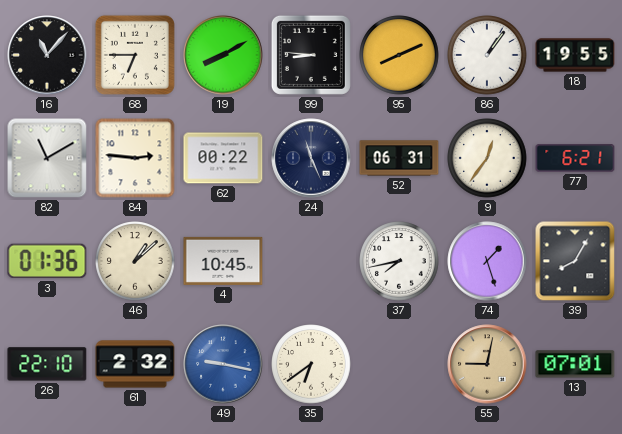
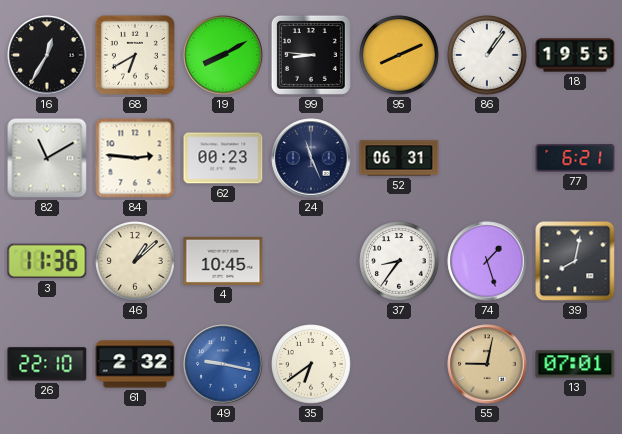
16: 11:07 -> 12:35
68: 6:45 -> 6:40
62: 00:22 -> 00:23
9: 12:36 -> none
3: 01:36 -> 11:36
37: 7:43 -> 8:36
39: 8:05 -> 8:02
